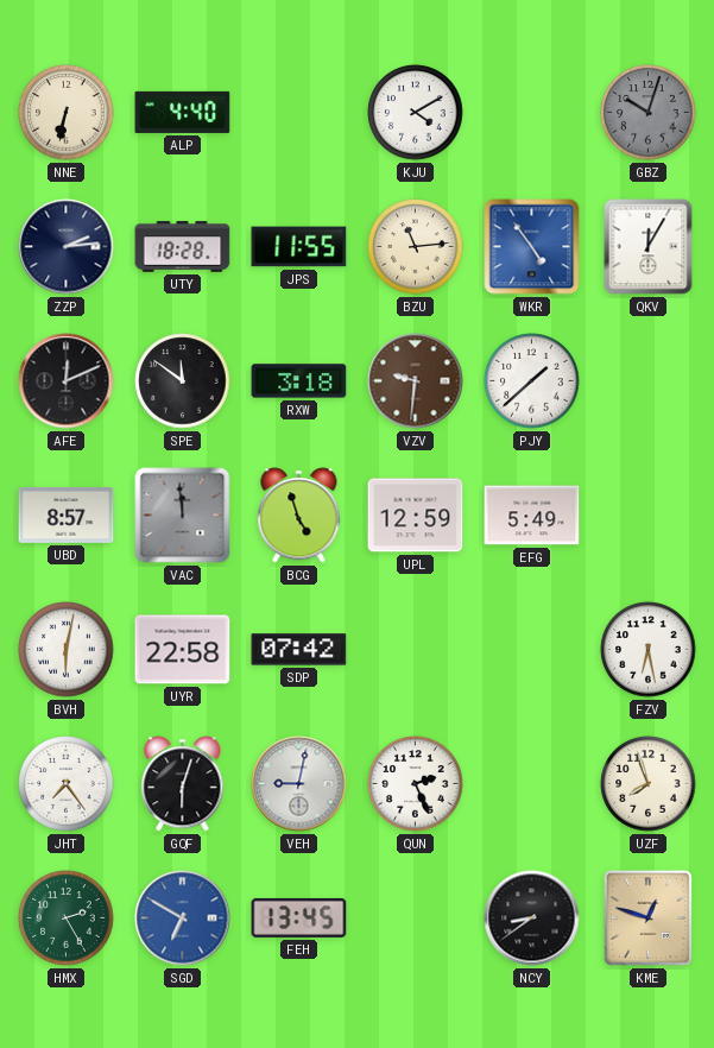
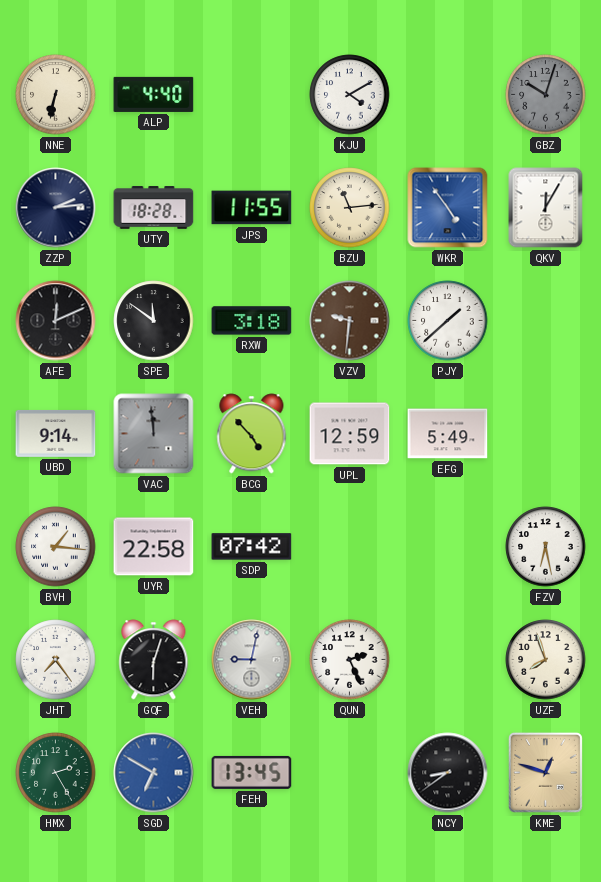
UBD: 8:57 -> 9:14
BCG: 4:57 -> 4:53
BVH: 6:02 -> 1:16
